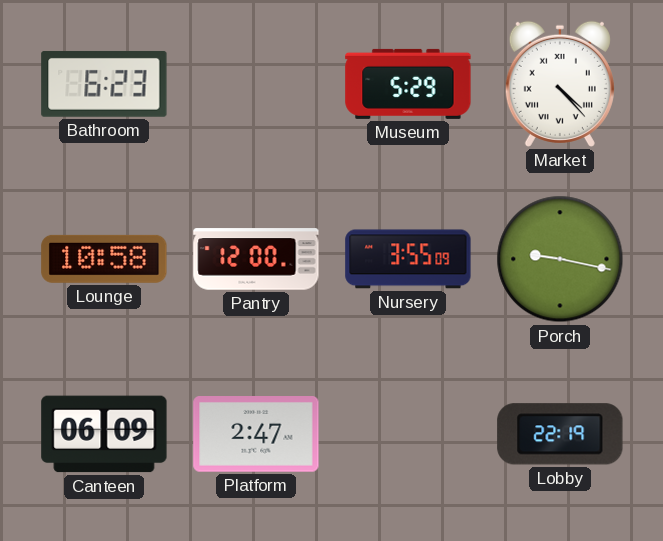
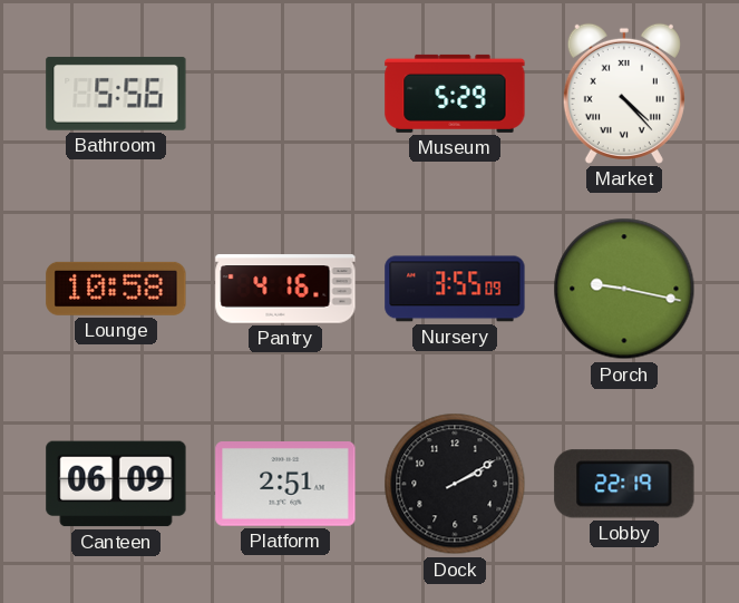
Bathroom: 6:23 -> 5:56
Pantry: 12:00 -> 4:16
Platform: 2:47 -> 2:51
Dock: none -> 2:10
